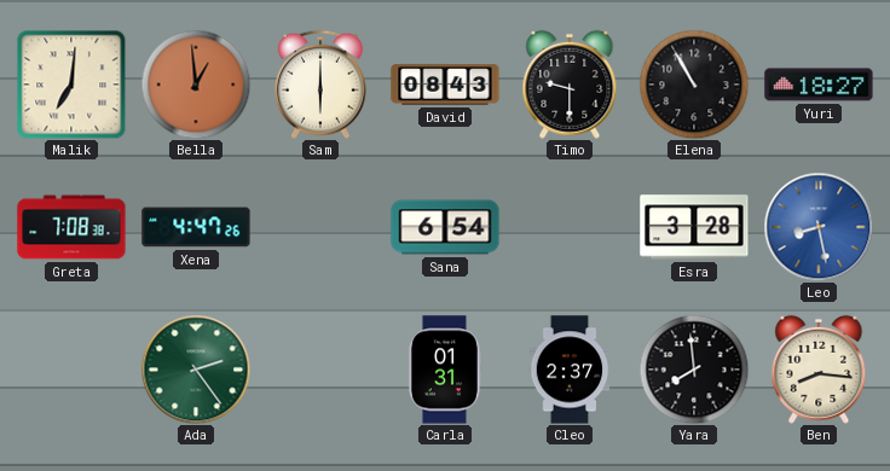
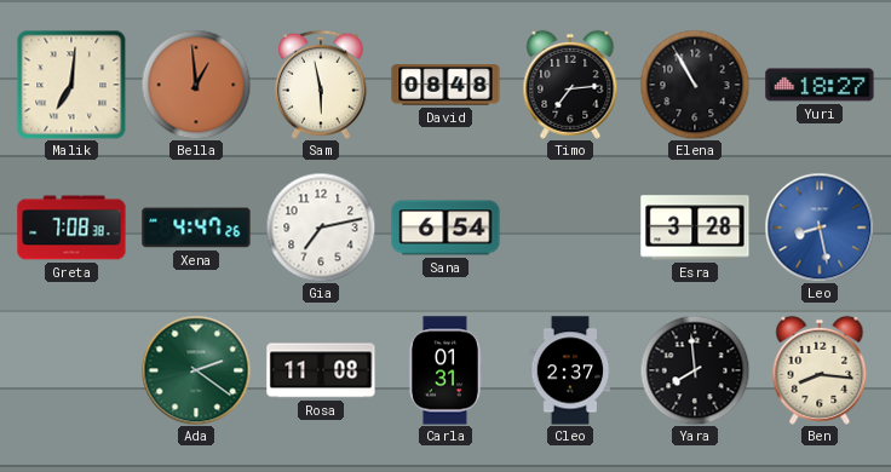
Sam: 6:00 -> 5:58
David: 08:43 -> 08:48
Timo: 9:30 -> 7:14
Gia: none -> 7:13
Ada: 2:24 -> 2:21
Rosa: none -> 11:08
